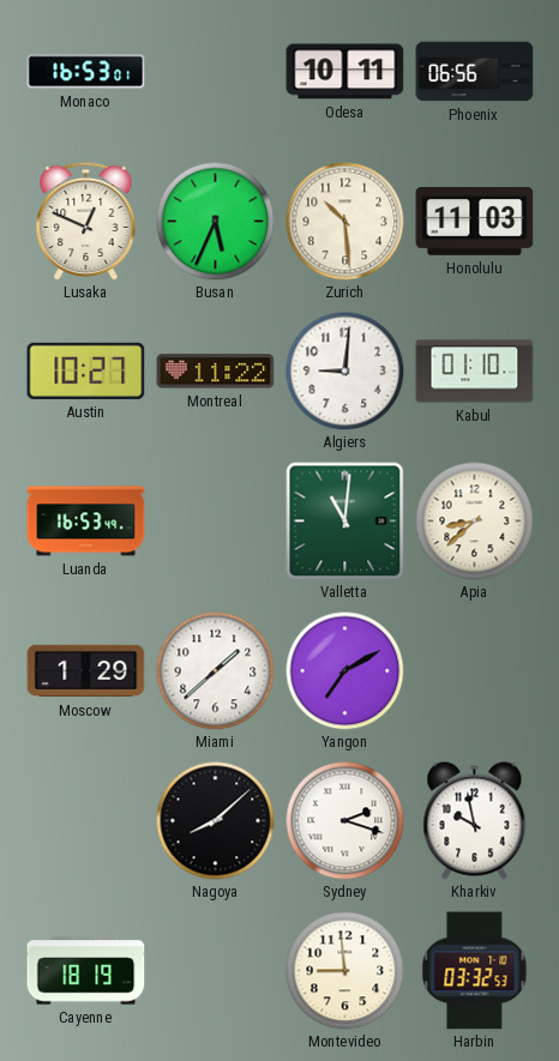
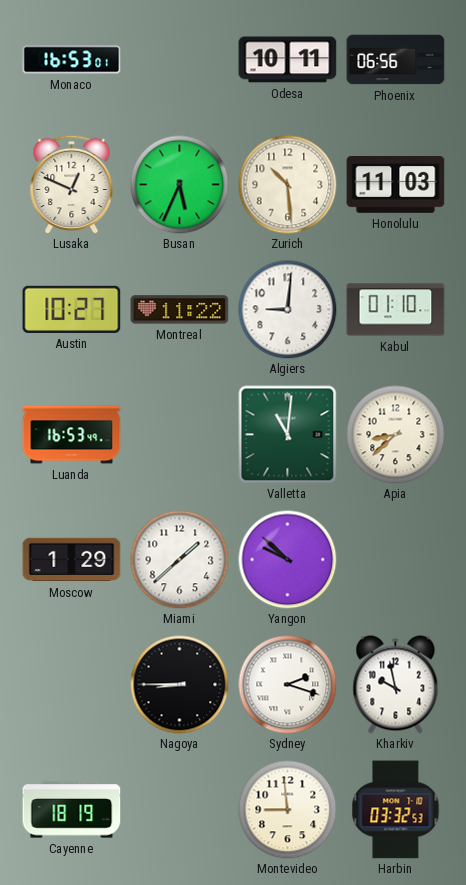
Yangon: 7:10 -> 9:52
Nagoya: 8:08 -> 8:45
